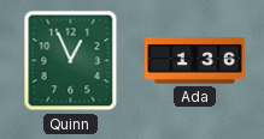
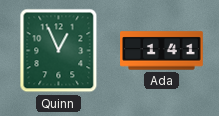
Ada: 1:36 -> 1:41
